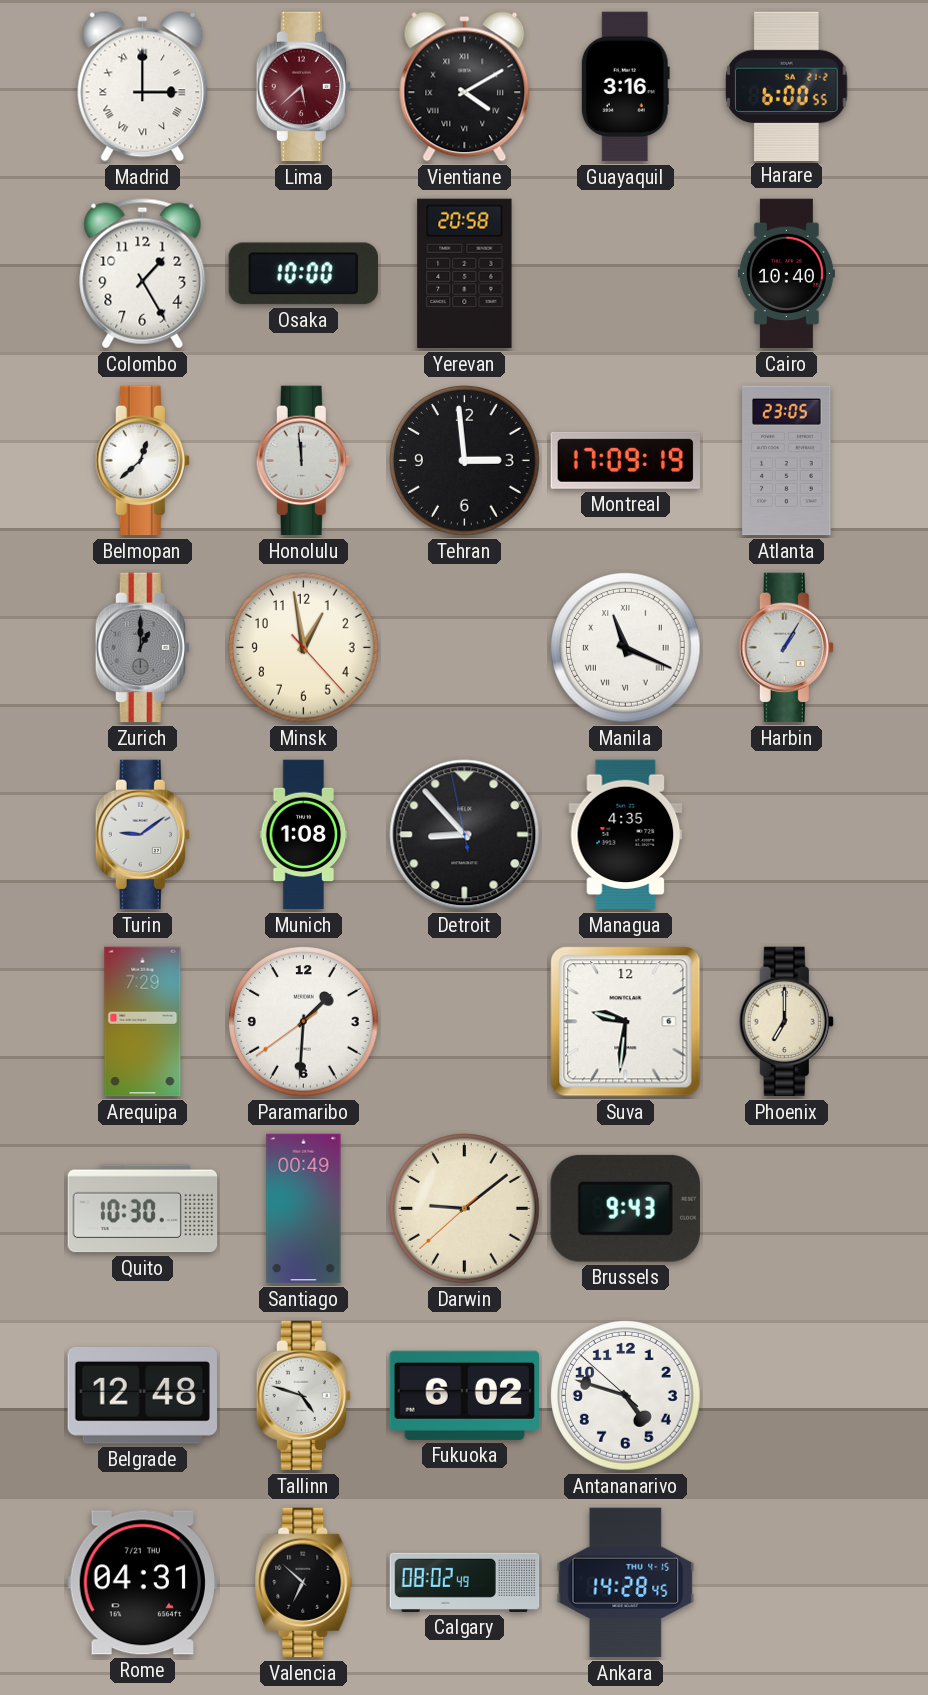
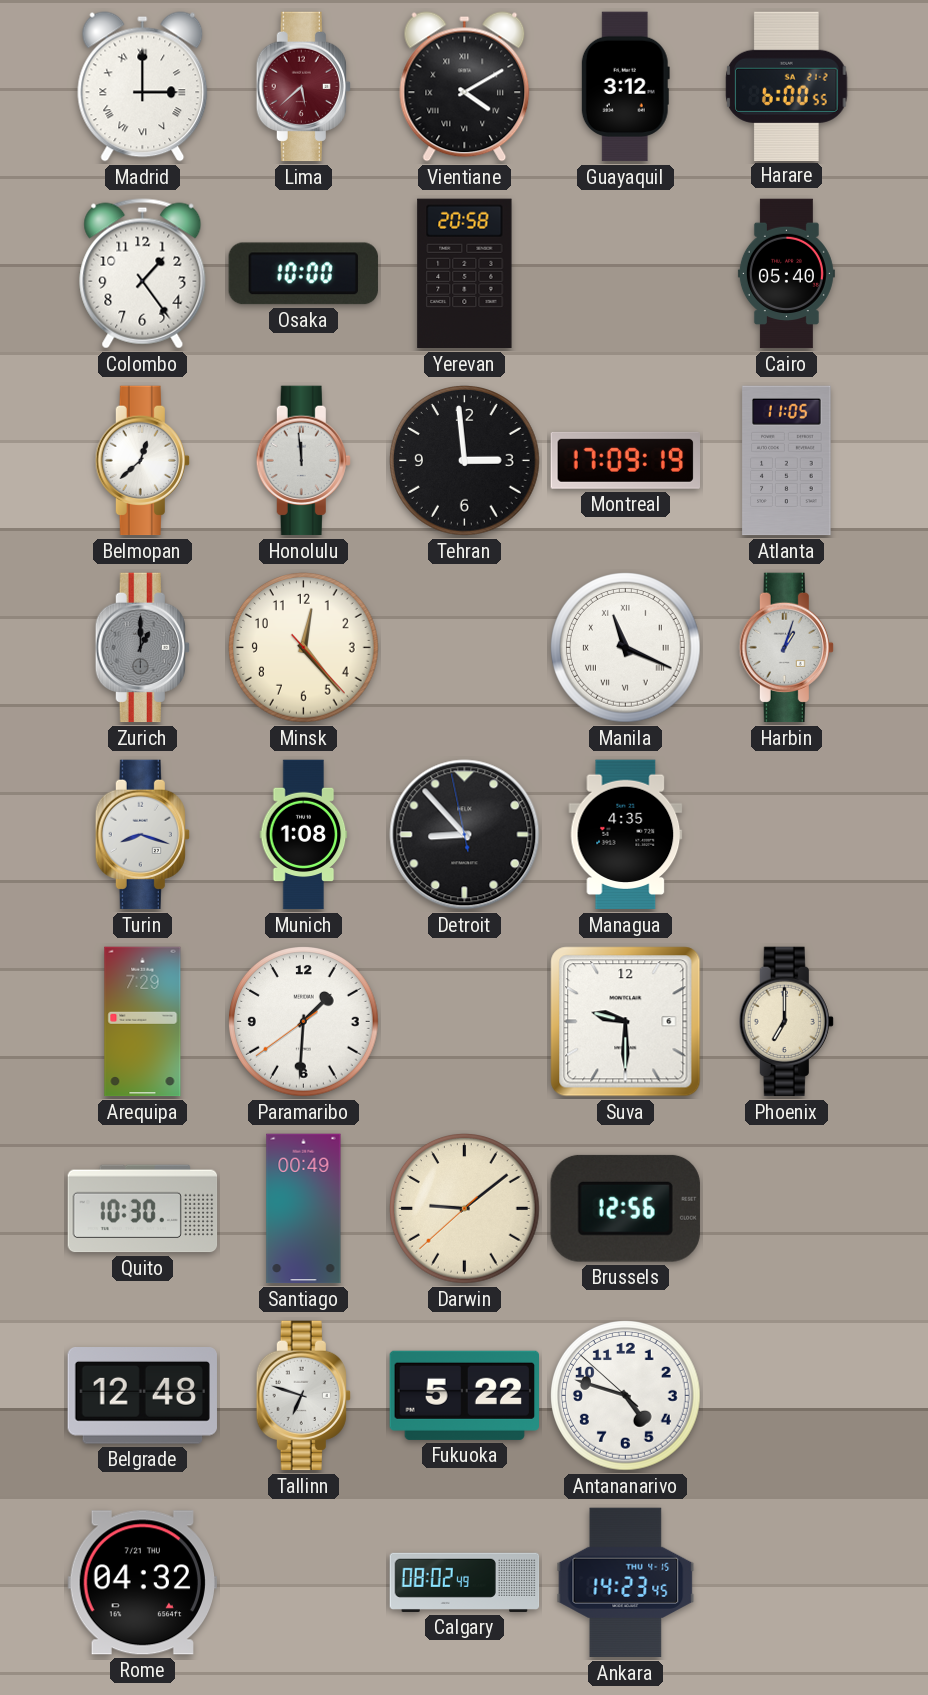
Guayaquil: 3:16 -> 3:12
Colombo: 1:25 -> 1:24
Cairo: 10:40 -> 05:40
Atlanta: 23:05 -> 11:05
Minsk: 12:58 -> 12:23
Harbin: 1:05 -> 1:03
Turin: 9:09 -> 8:18
Suva: 9:31 -> 9:30
Brussels: 9:43 -> 12:56
Tallinn: 4:48 -> 6:48
Fukuoka: 6:02 -> 5:22
Rome: 04:31 -> 04:32
Valencia: 6:52 -> none
Ankara: 14:28 -> 14:23
